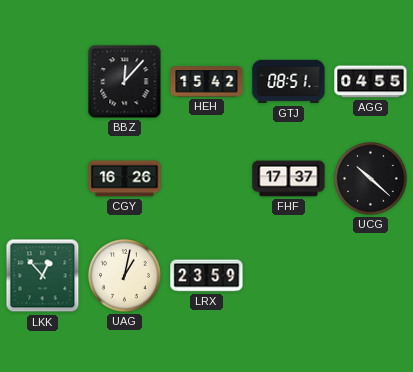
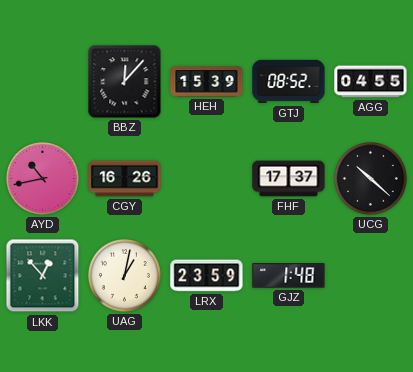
HEH: 15:42 -> 15:39
GTJ: 08:51 -> 08:52
AYD: none -> 10:43
GJZ: none -> 1:48
